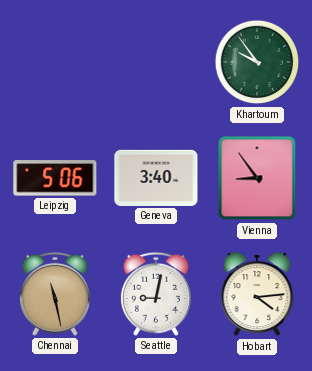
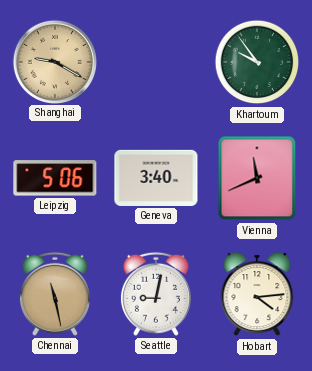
Shanghai: none -> 9:20
Vienna: 8:54 -> 11:41
